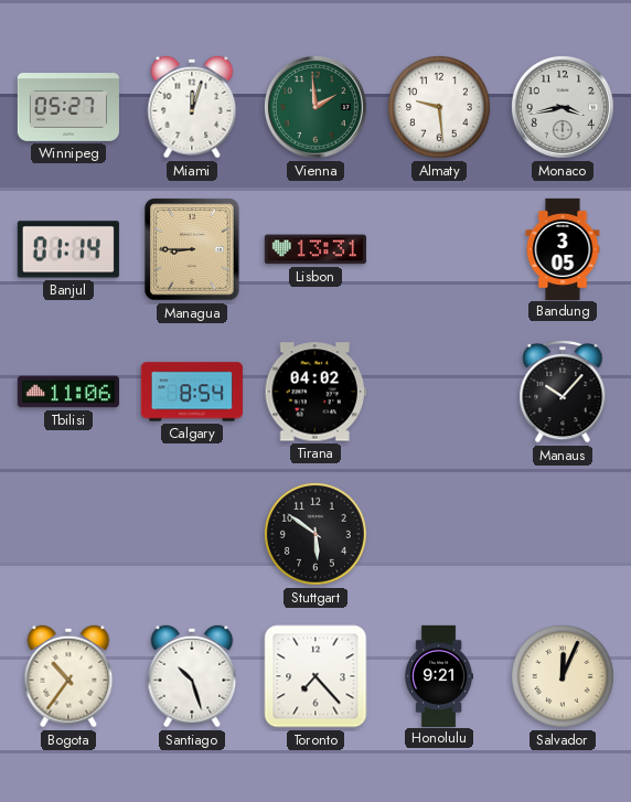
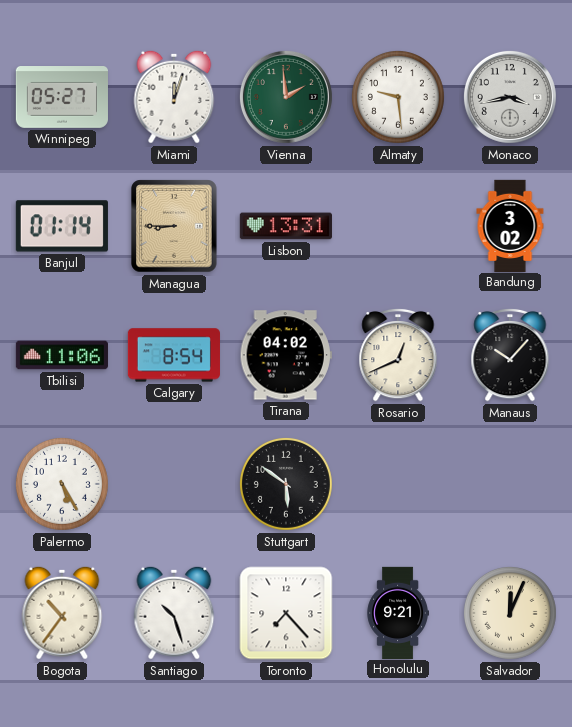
Bandung: 3:05 -> 3:02
Rosario: none -> 12:41
Palermo: none -> 5:25
